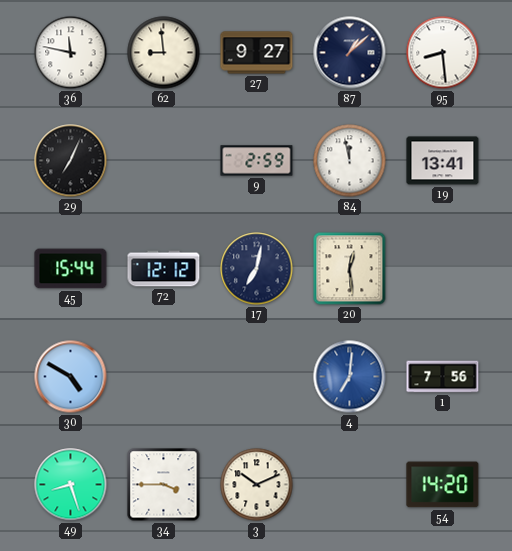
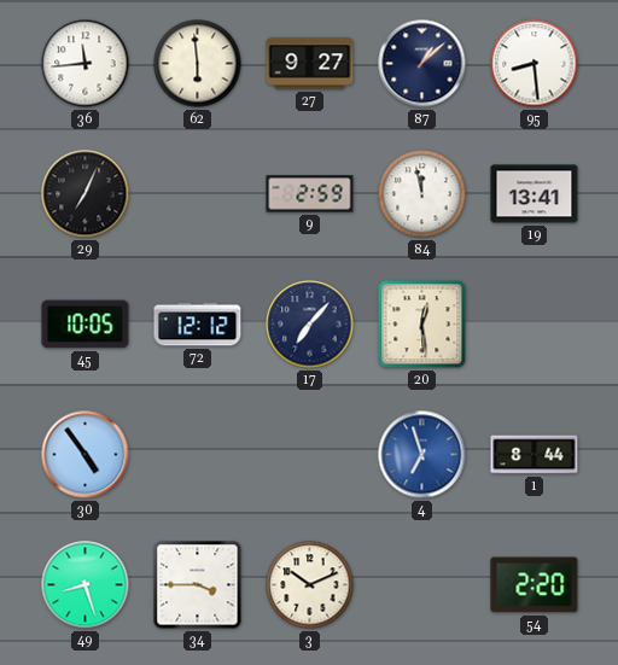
36: 11:47 -> 11:44
62: 8:59 -> 5:59
45: 15:44 -> 10:05
17: 7:02 -> 7:07
30: 4:50 -> 4:54
4: 7:01 -> 6:57
1: 7:56 -> 8:44
54: 14:20 -> 2:20
